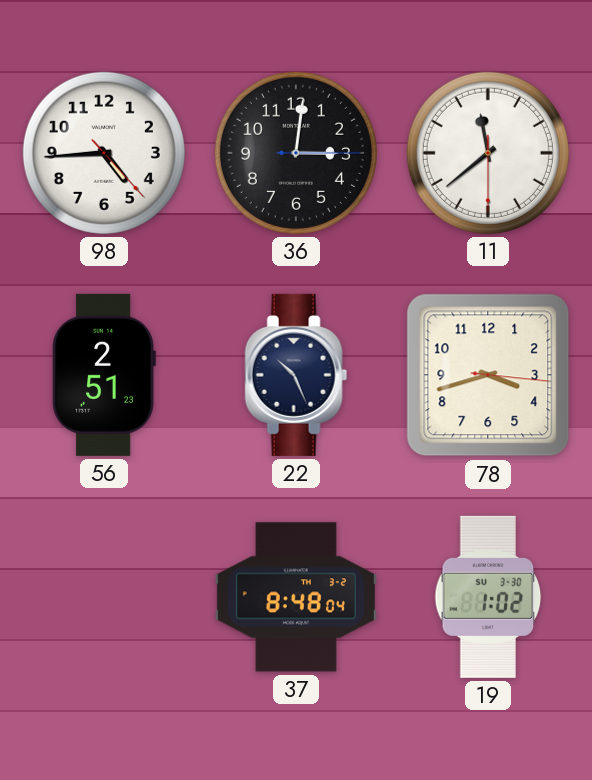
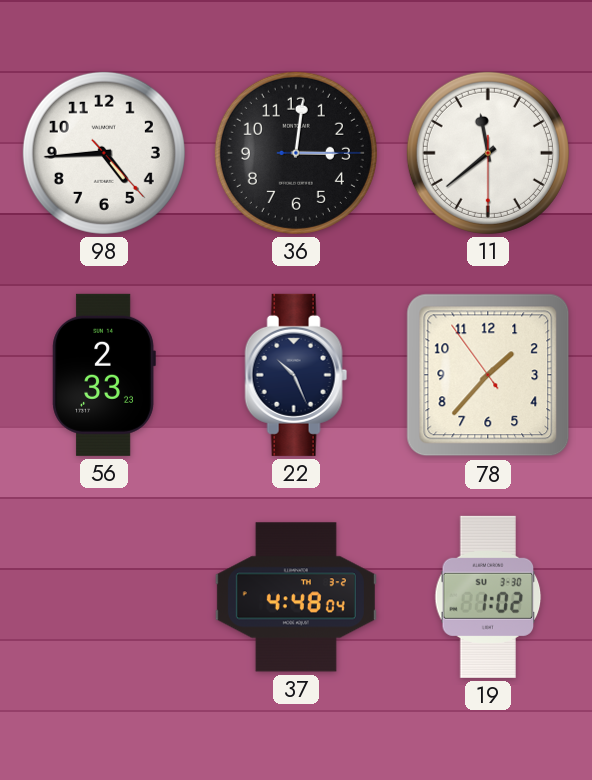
56: 2:51 -> 2:33
78: 3:42 -> 1:36
37: 8:48 -> 4:48
